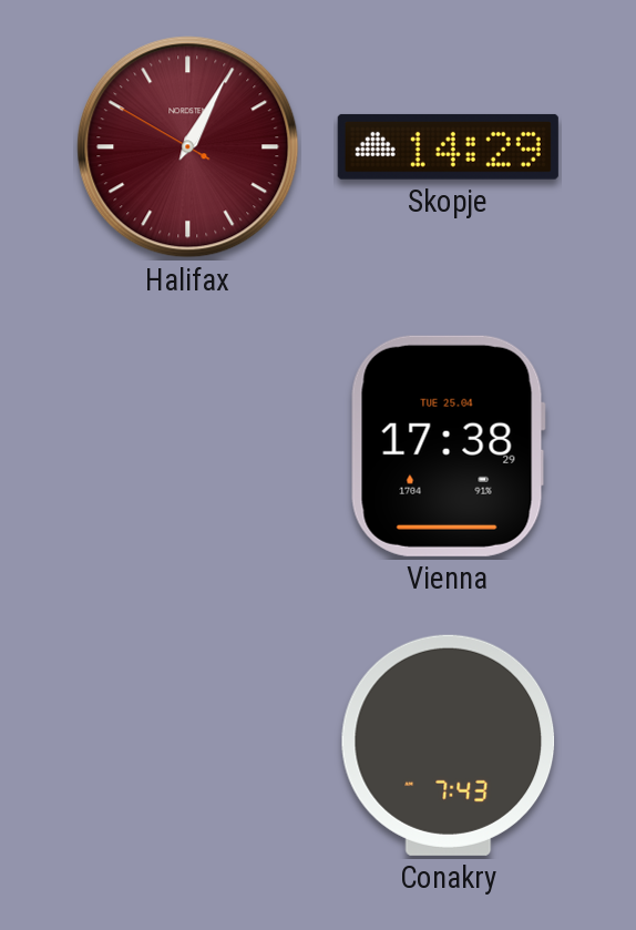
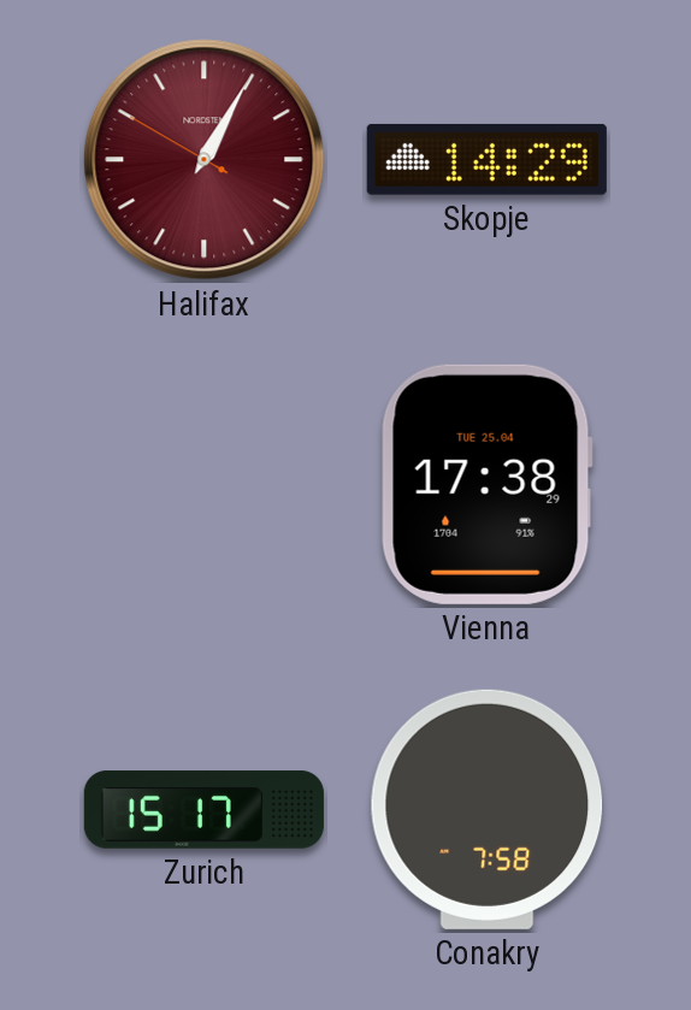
Zurich: none -> 15:17
Conakry: 7:43 -> 7:58
